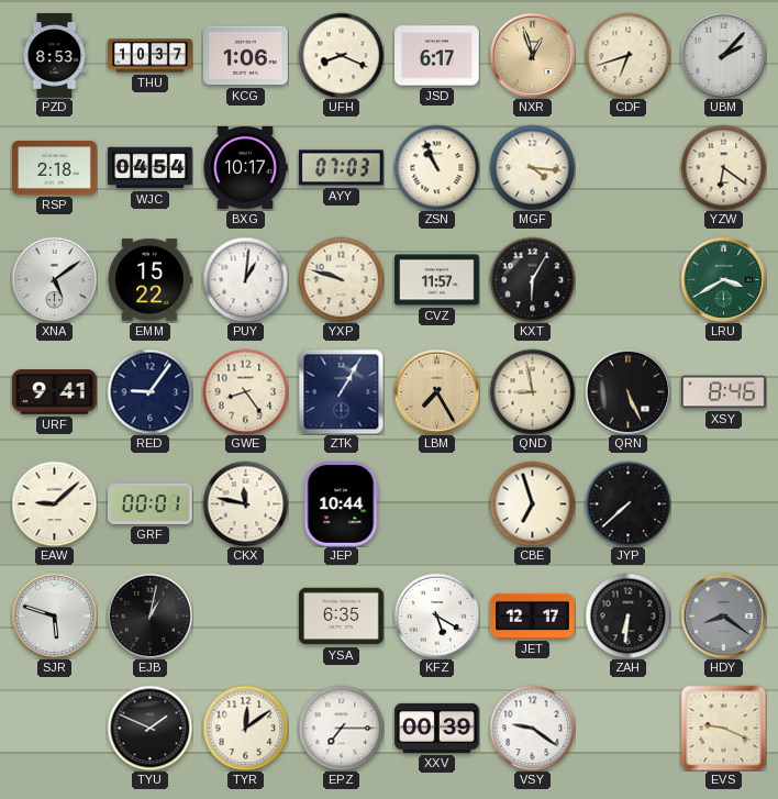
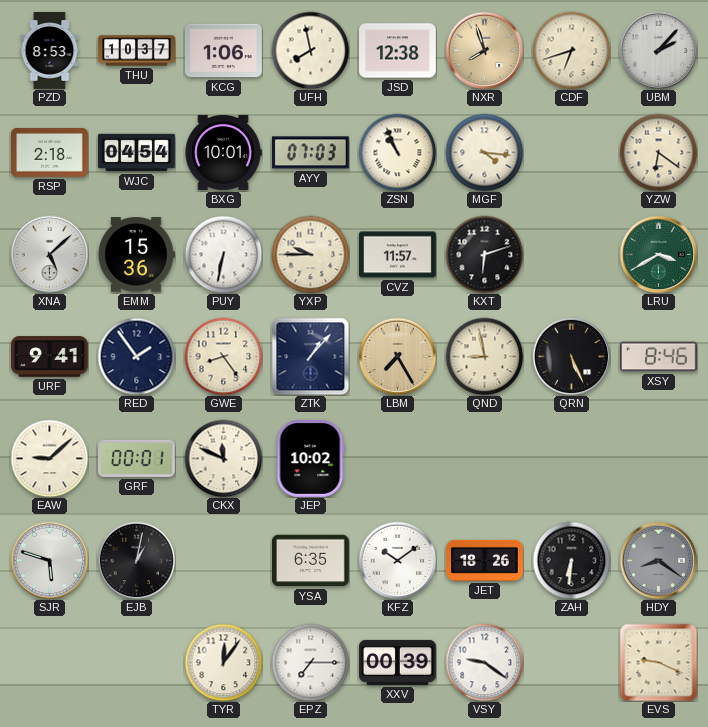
UFH: 8:19 -> 7:58
JSD: 6:17 -> 12:38
NXR: 12:57 -> 7:57
BXG: 10:17 -> 10:01
XNA: 5:09 -> 5:08
EMM: 15:22 -> 15:36
PUY: 1:01 -> 6:32
YXP: 9:48 -> 9:45
KXT: 6:05 -> 6:12
RED: 9:06 -> 1:54
ZTK: 1:05 -> 1:07
CKX: 11:47 -> 11:49
JEP: 10:44 -> 10:02
CBE: 6:57 -> none
JYP: 7:38 -> none
KFZ: 5:20 -> 10:09
JET: 12:17 -> 18:26
TYU: 1:49 -> none
TYR: 12:09 -> 12:06
